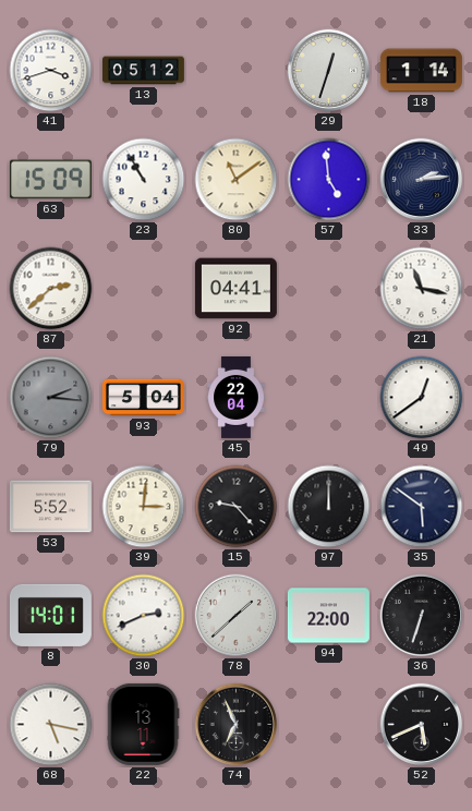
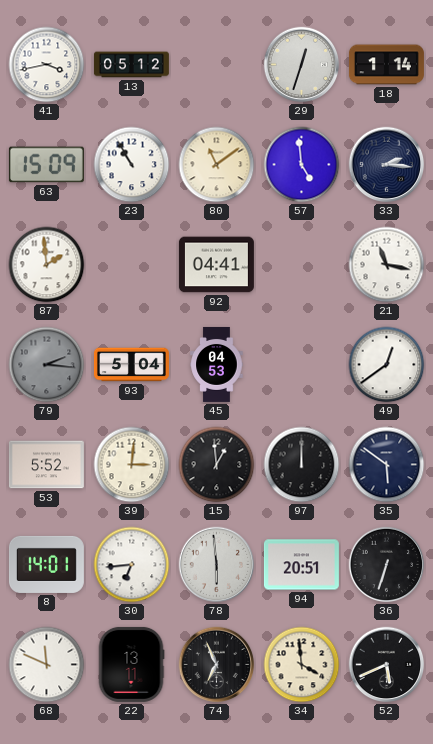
41: 3:42 -> 3:43
33: 2:14 -> 2:16
87: 2:38 -> 1:59
45: 22:04 -> 04:53
15: 9:23 -> 12:59
30: 2:41 -> 6:44
78: 1:38 -> 5:59
94: 22:00 -> 20:51
68: 5:17 -> 11:49
34: none -> 3:59
